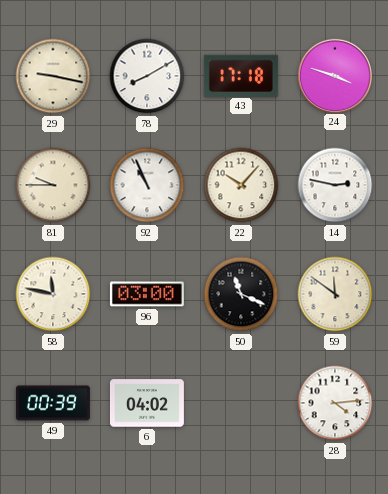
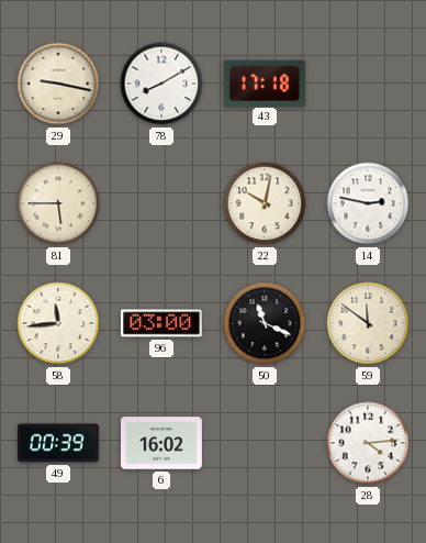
24: 3:48 -> none
81: 9:45 -> 5:45
92: 10:56 -> none
22: 10:07 -> 10:02
58: 11:47 -> 11:44
6: 04:02 -> 16:02
